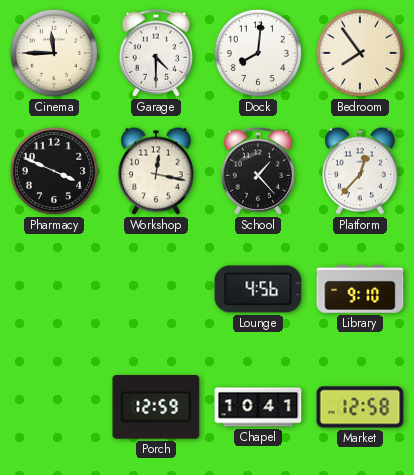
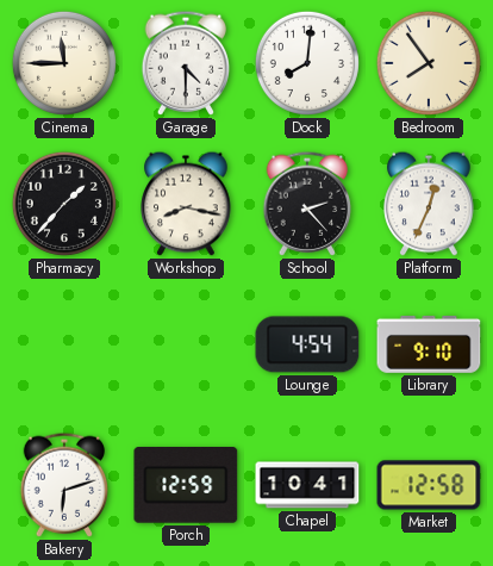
Pharmacy: 3:49 -> 1:37
Workshop: 12:17 -> 8:17
School: 1:23 -> 2:23
Platform: 12:37 -> 12:34
Lounge: 4:56 -> 4:54
Bakery: none -> 6:12
